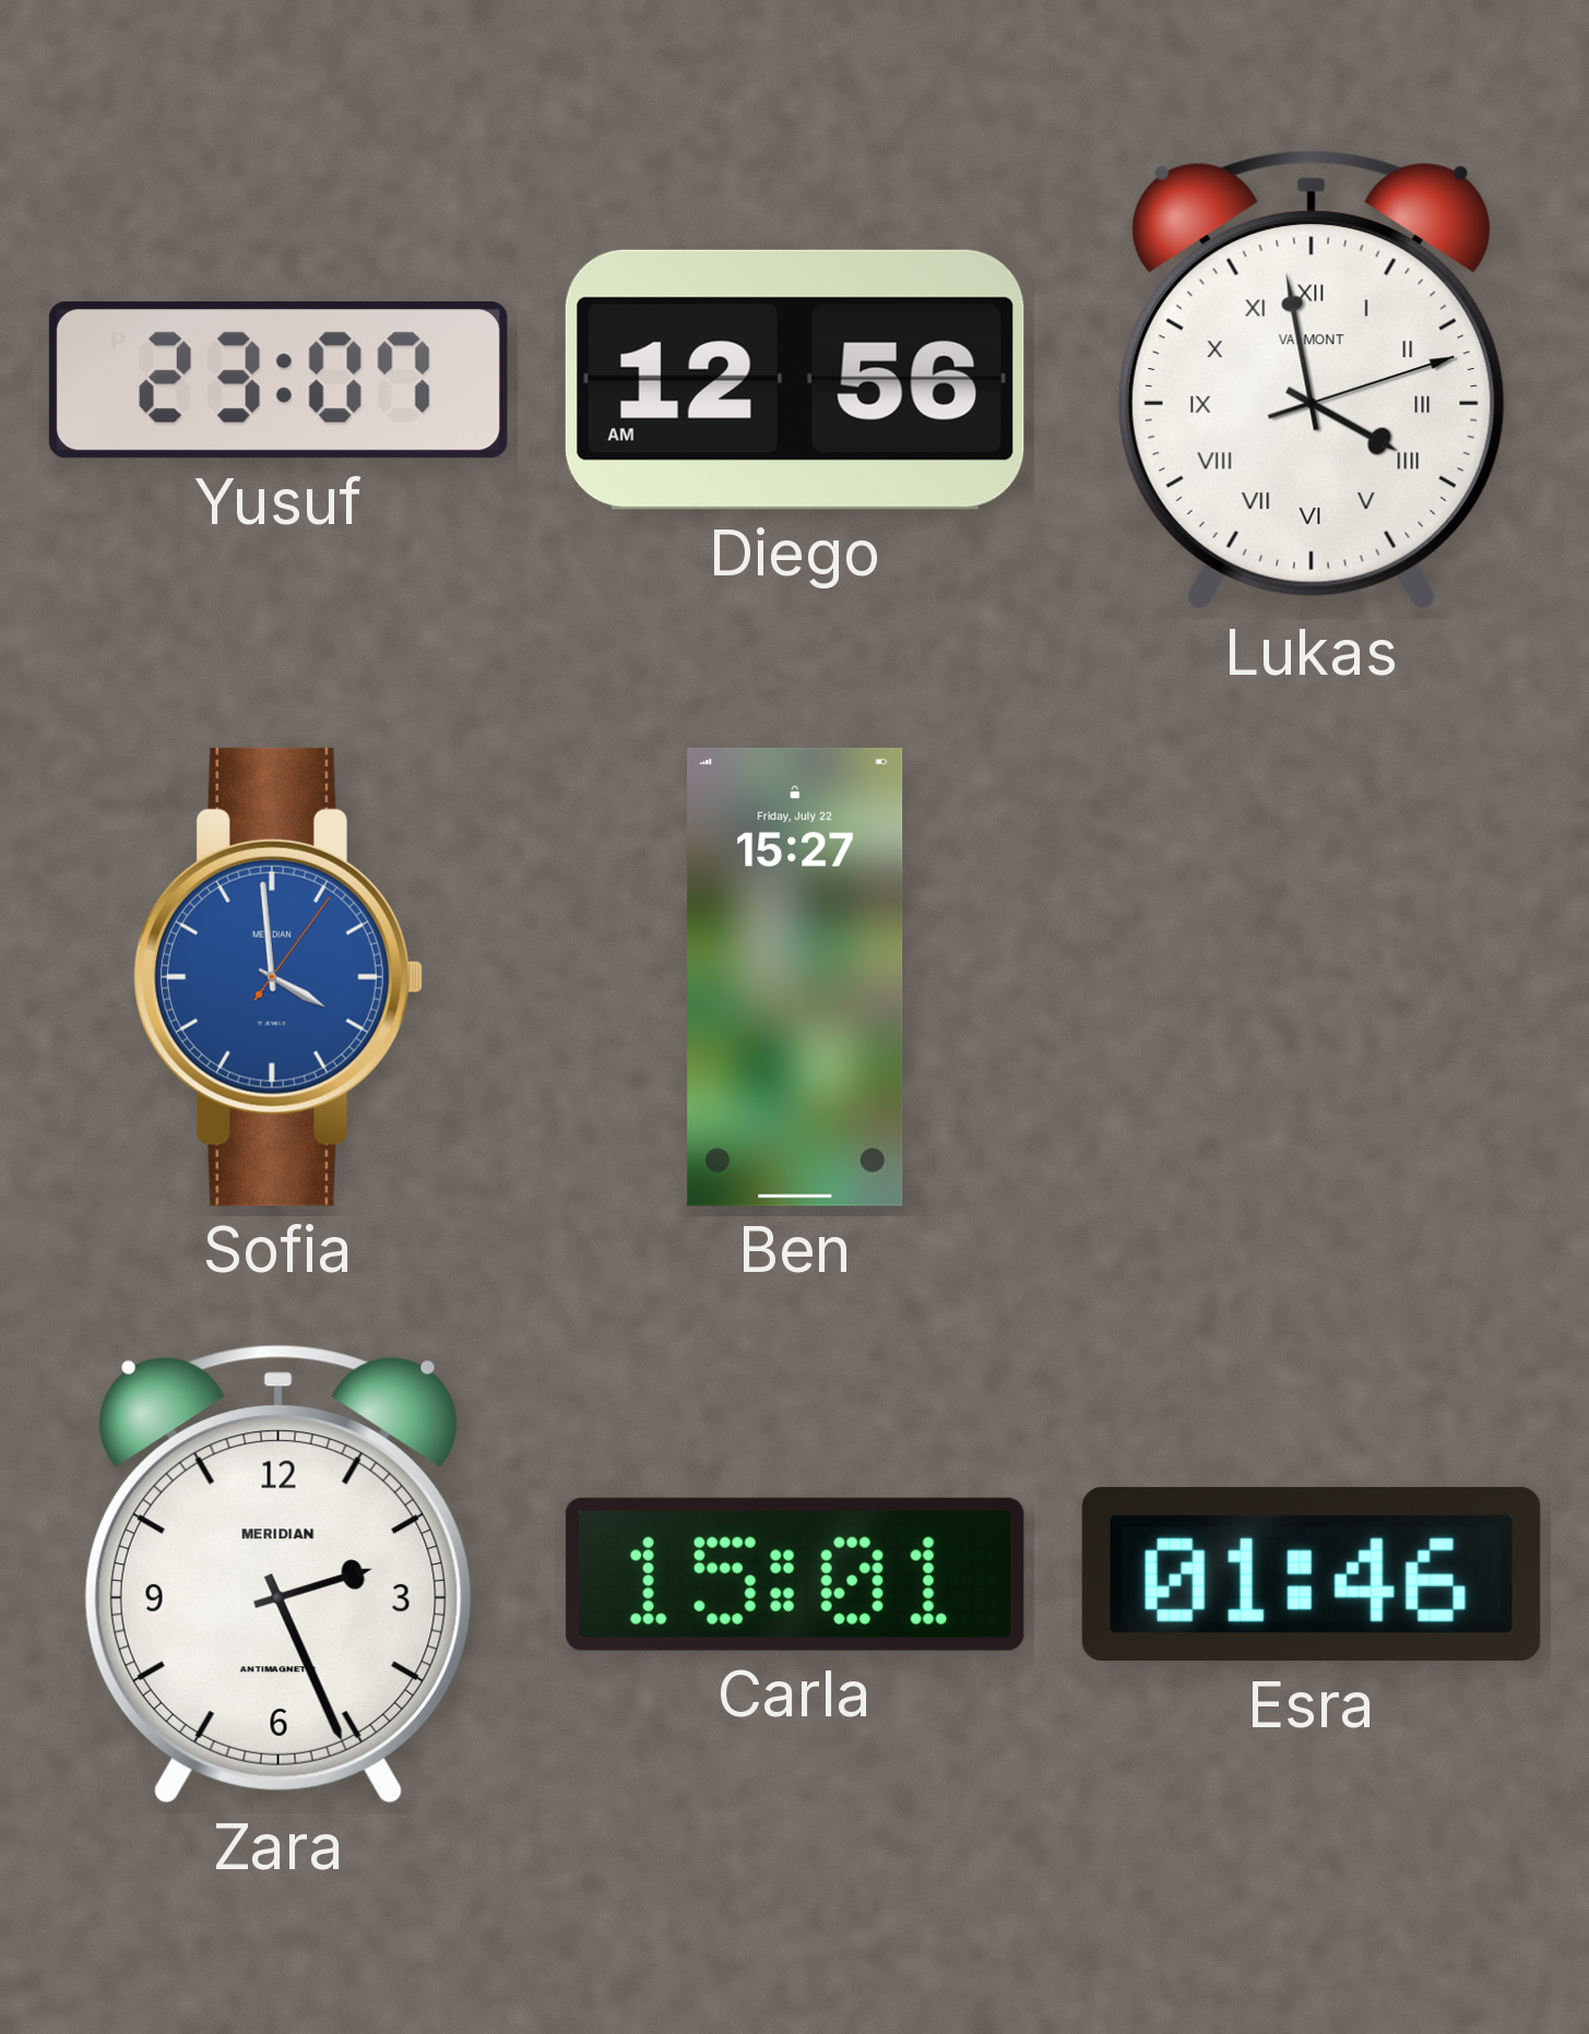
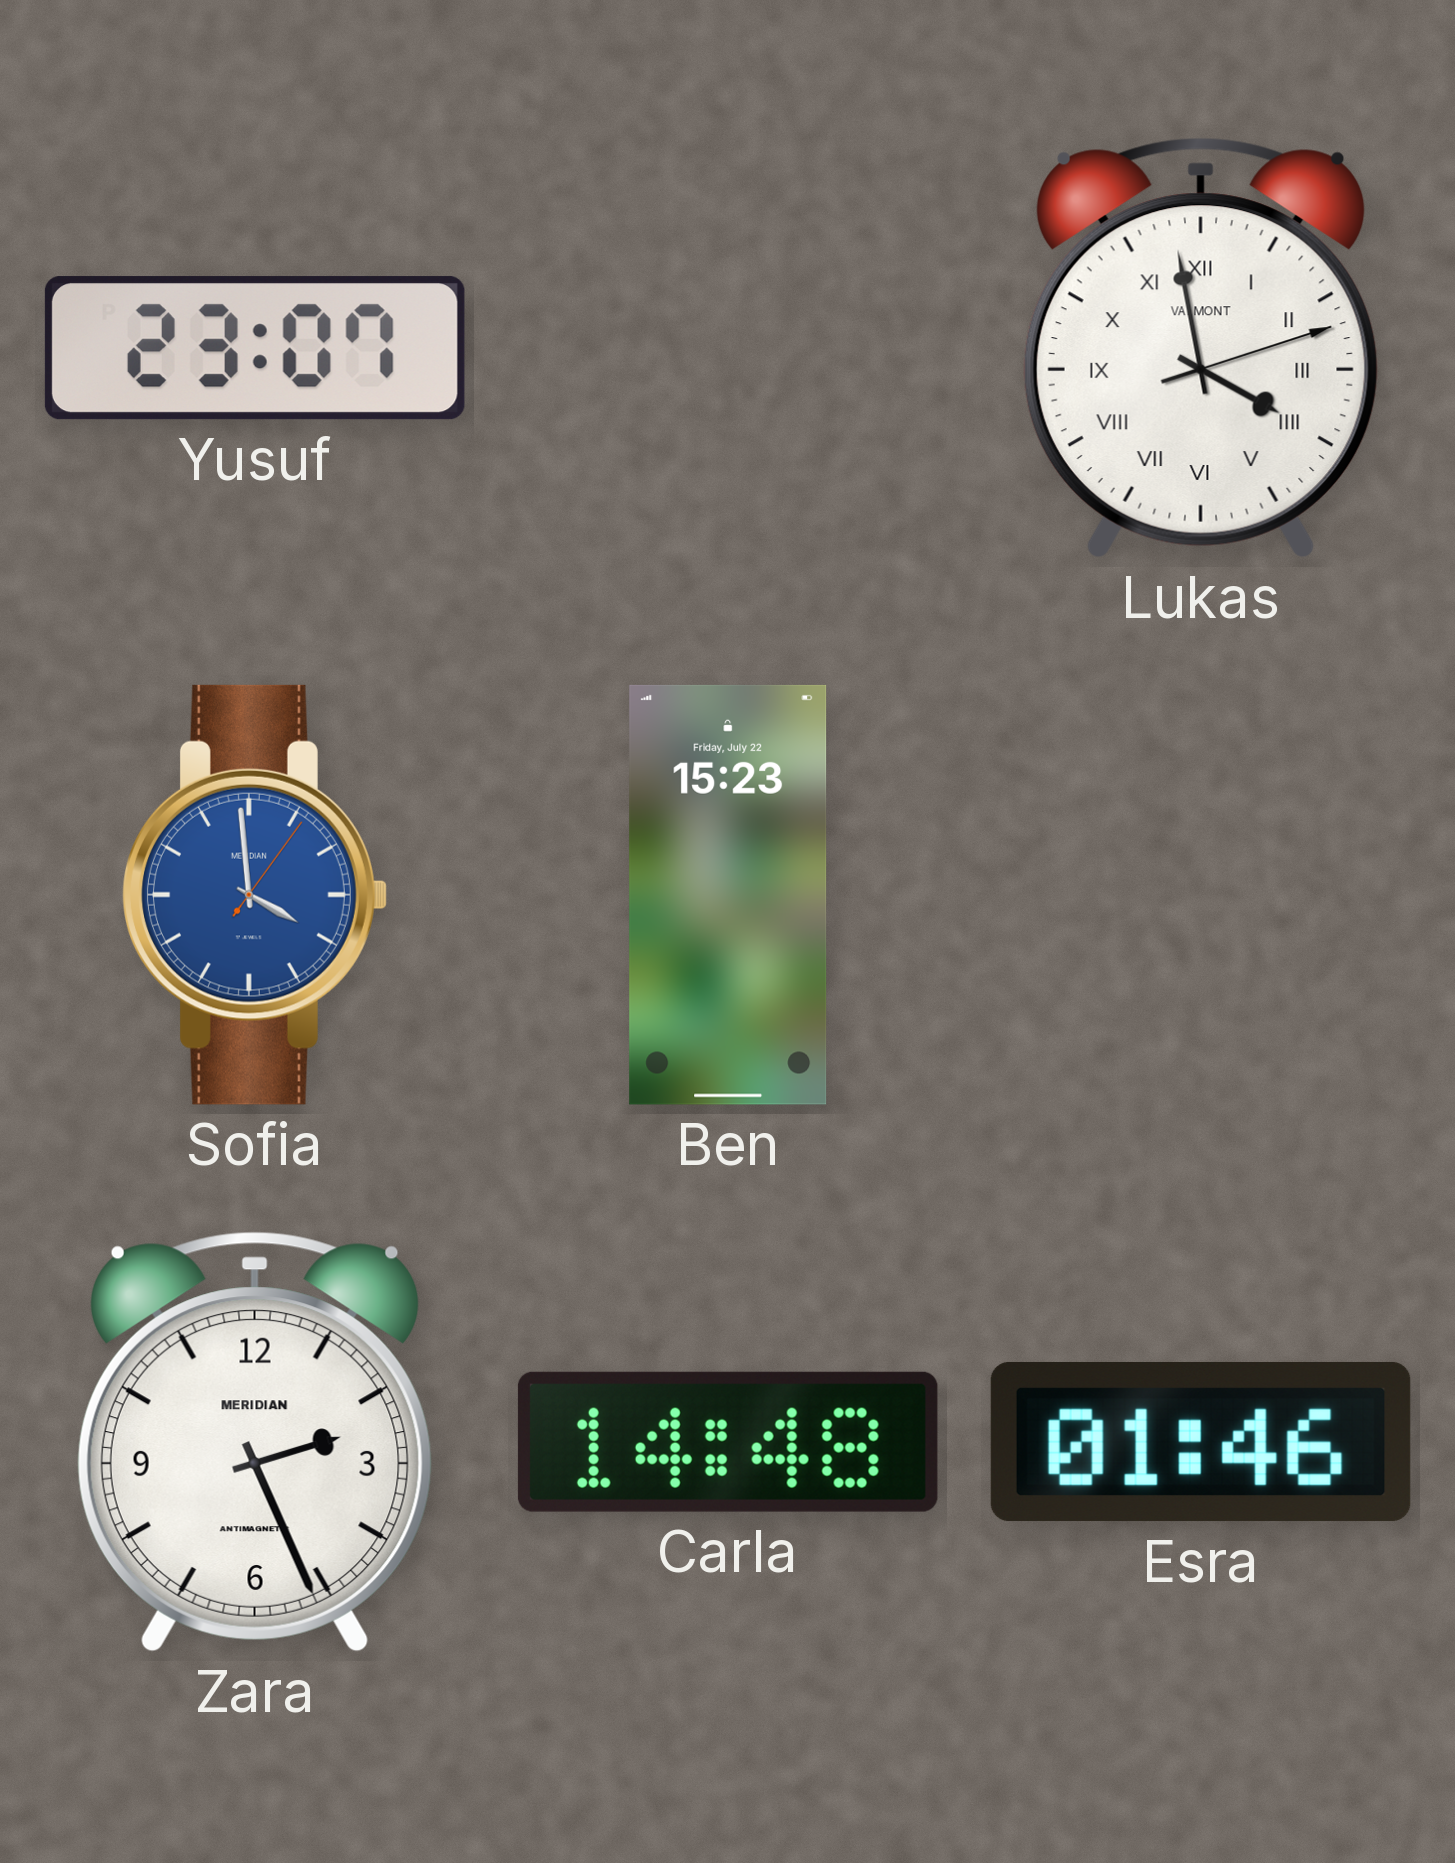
Diego: 12:56 -> none
Ben: 15:27 -> 15:23
Carla: 15:01 -> 14:48
